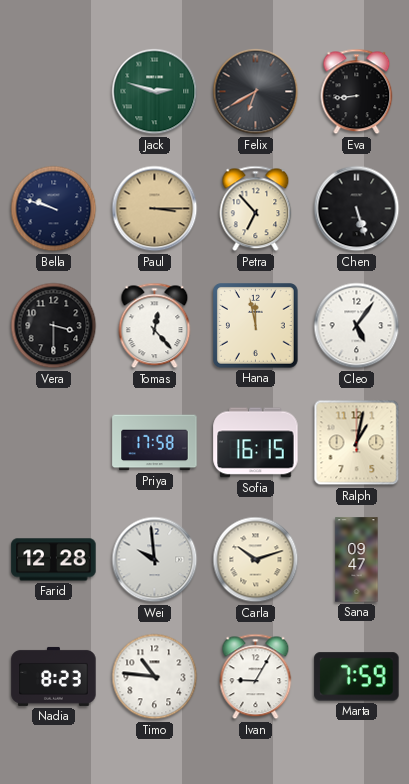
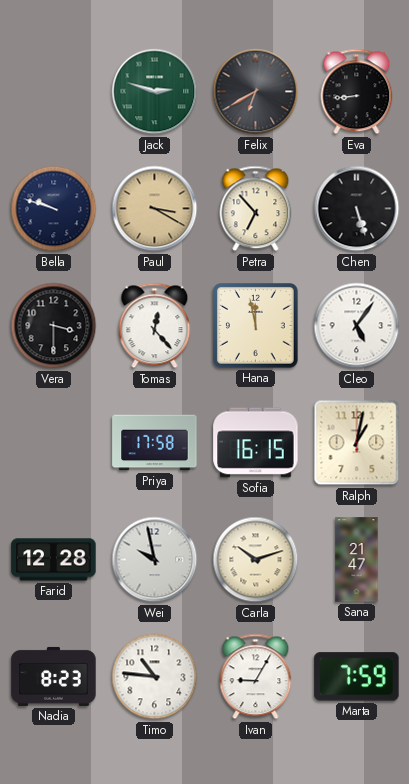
Paul: 3:15 -> 3:20
Wei: 9:59 -> 9:58
Sana: 09:47 -> 21:47
